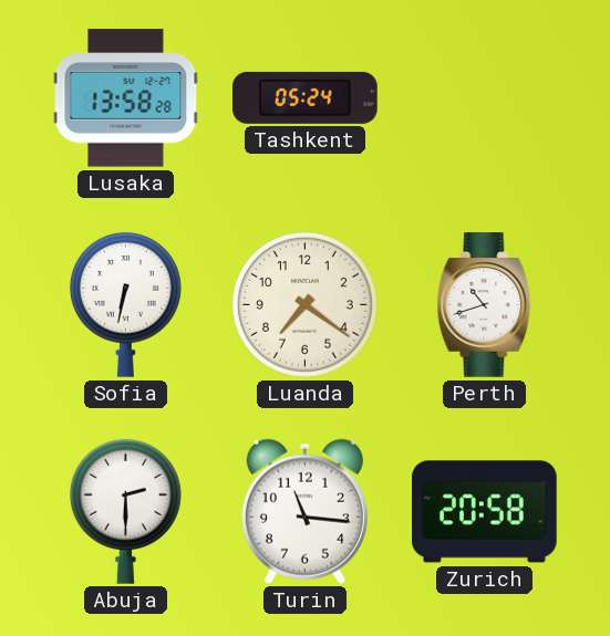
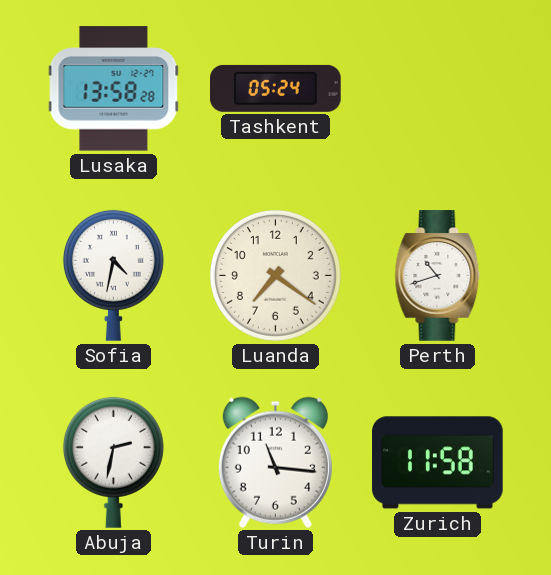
Sofia: 6:32 -> 4:32
Abuja: 2:30 -> 2:32
Zurich: 20:58 -> 11:58
